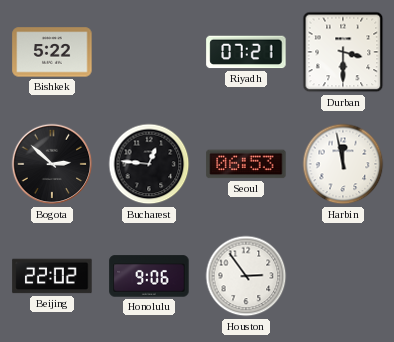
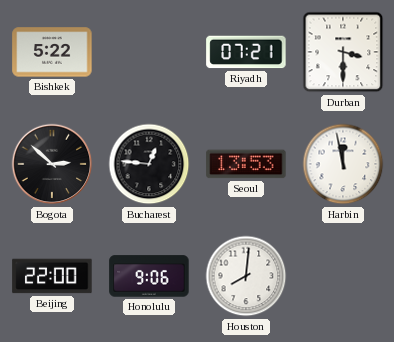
Seoul: 06:53 -> 13:53
Beijing: 22:02 -> 22:00
Houston: 2:54 -> 8:01
